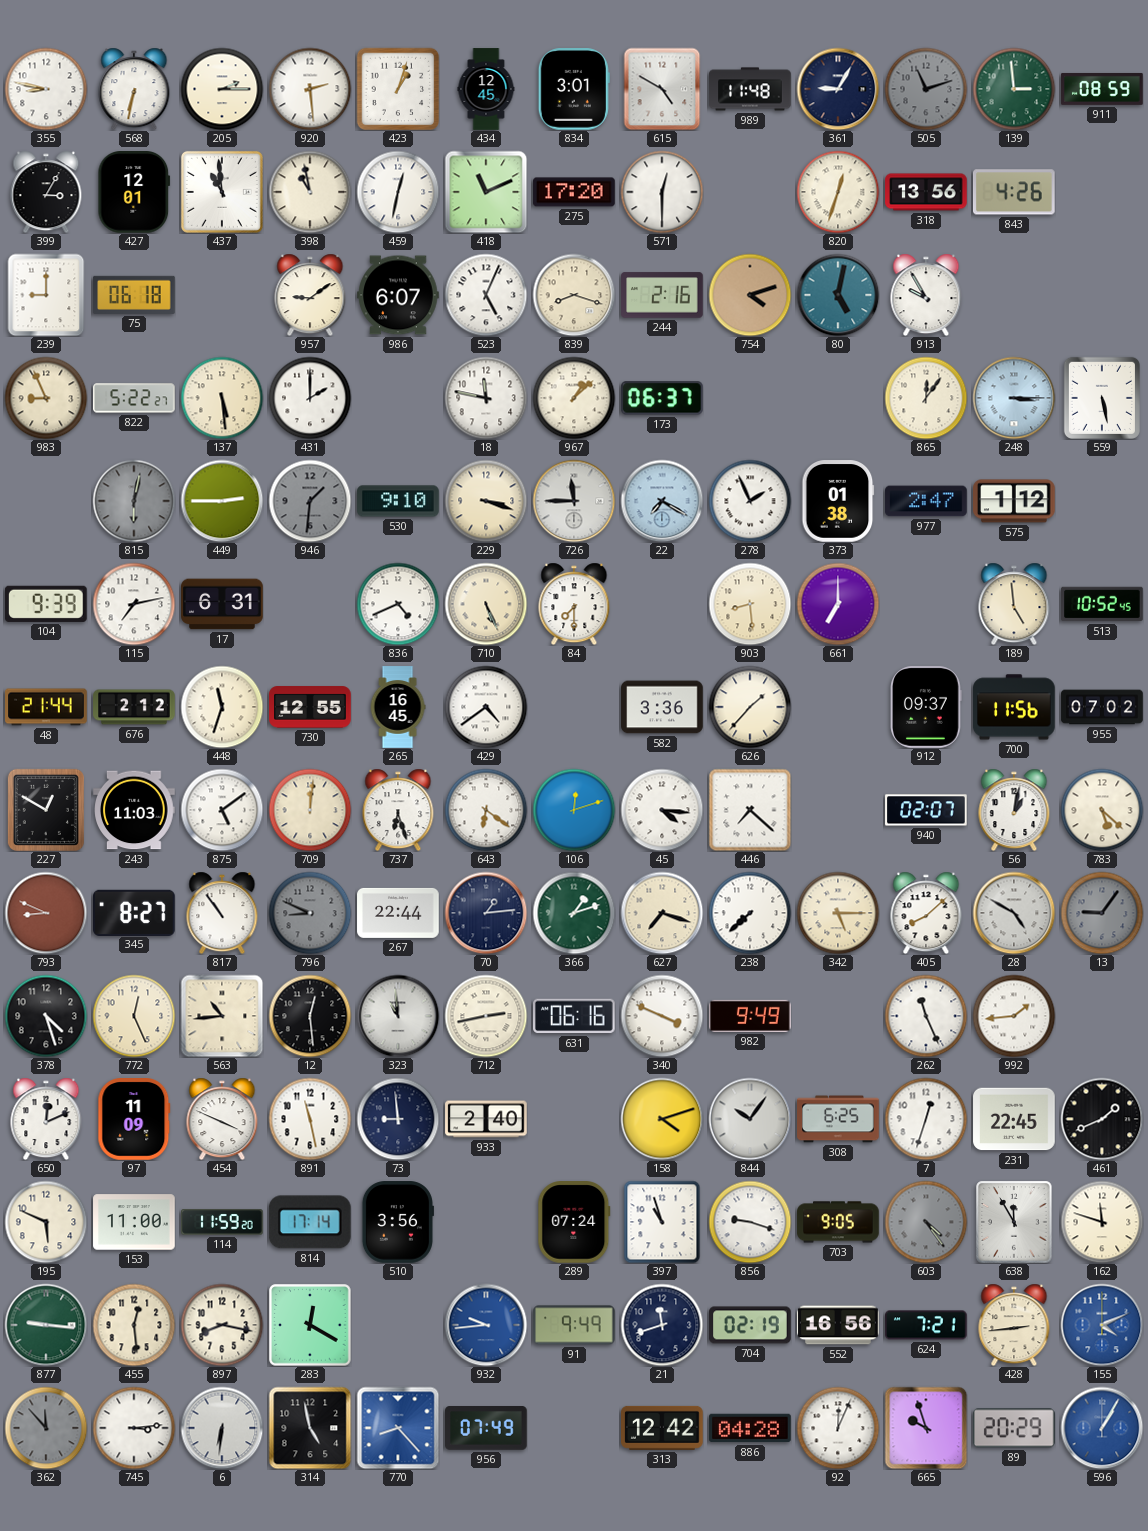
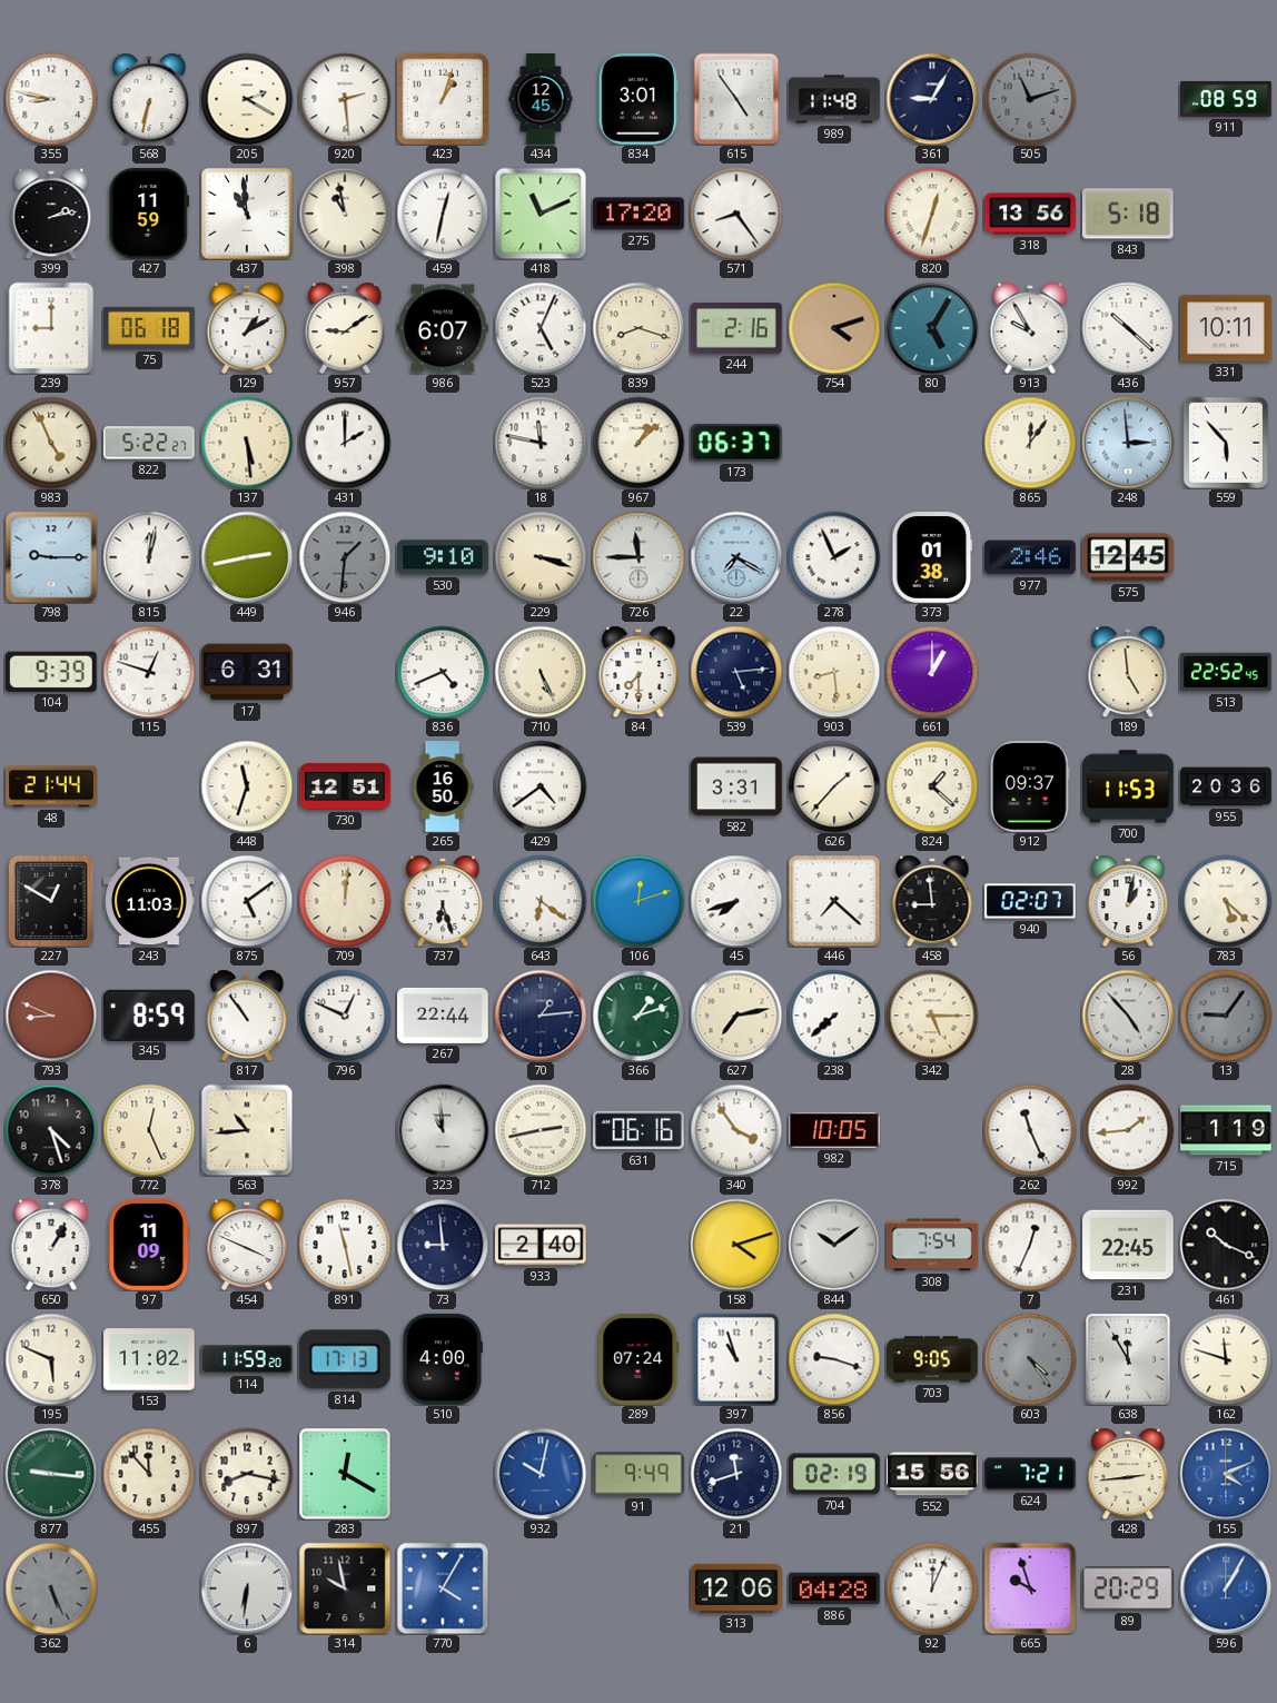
205: 2:15 -> 2:20
615: 4:50 -> 4:54
139: 2:59 -> none
399: 3:05 -> 2:13
427: 12:01 -> 11:59
571: 12:30 -> 8:24
843: 4:26 -> 5:18
129: none -> 1:10
80: 5:02 -> 5:05
436: none -> 10:22
331: none -> 10:11
983: 8:56 -> 4:56
248: 3:15 -> 2:59
559: 5:28 -> 5:53
798: none -> 9:15
815: 6:02 -> 12:02
815 dial: grey -> white
449: 2:45 -> 2:43
977: 2:47 -> 2:46
575: 1:12 -> 12:45
115: 7:13 -> 12:48
539: none -> 5:14
661: 7:00 -> 1:00
513: 10:52 -> 22:52
676: 2:12 -> none
730: 12:55 -> 12:51
265: 16:45 -> 16:50
582: 3:36 -> 3:31
824: none -> 1:22
700: 11:56 -> 11:53
955: 07:02 -> 20:36
45: 4:16 -> 7:42
458: none -> 8:59
345: 8:27 -> 8:59
796: 8:49 -> 12:49
796 dial: grey -> white
627: 7:18 -> 7:13
405: 8:08 -> none
28: 4:50 -> 4:53
12: 12:29 -> none
340: 3:49 -> 3:54
982: 9:49 -> 10:05
715: none -> 1:19
650: 12:11 -> 1:05
844: 10:06 -> 10:09
308: 6:25 -> 7:54
7: 12:33 -> 12:34
461: 1:41 -> 10:19
153: 11:00 -> 11:02
814: 17:14 -> 17:13
510: 3:56 -> 4:00
455: 12:29 -> 11:53
932: 9:44 -> 10:02
552: 16:56 -> 15:56
362: 11:53 -> 5:26
745: 3:14 -> none
314: 4:58 -> 9:58
770: 8:23 -> 4:05
956: 07:49 -> none
313: 12:42 -> 12:06
